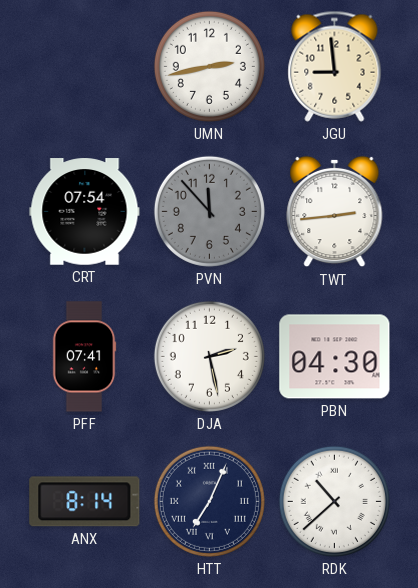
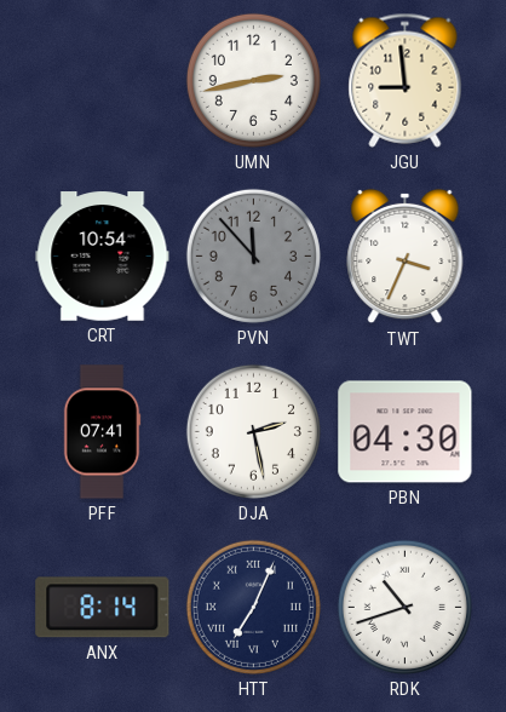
CRT: 07:54 -> 10:54
TWT: 2:44 -> 3:34
RDK: 10:38 -> 10:42
